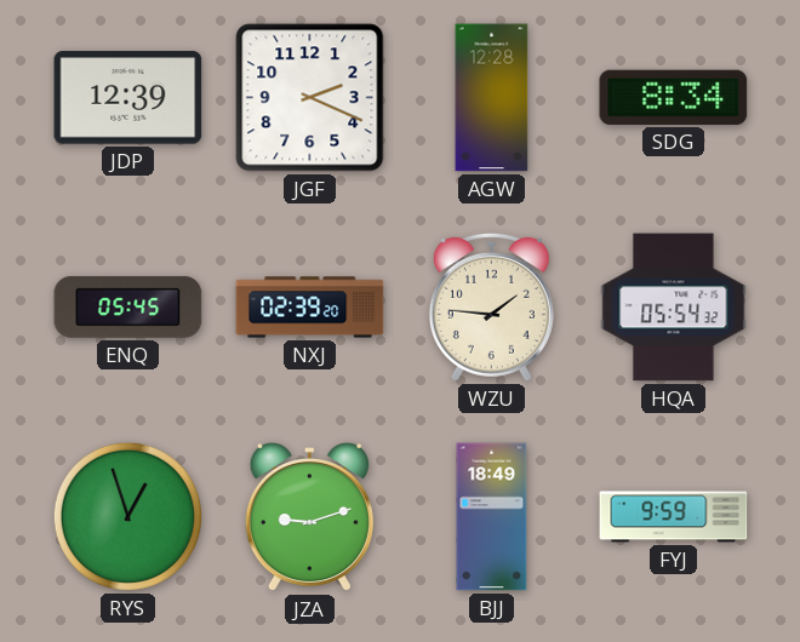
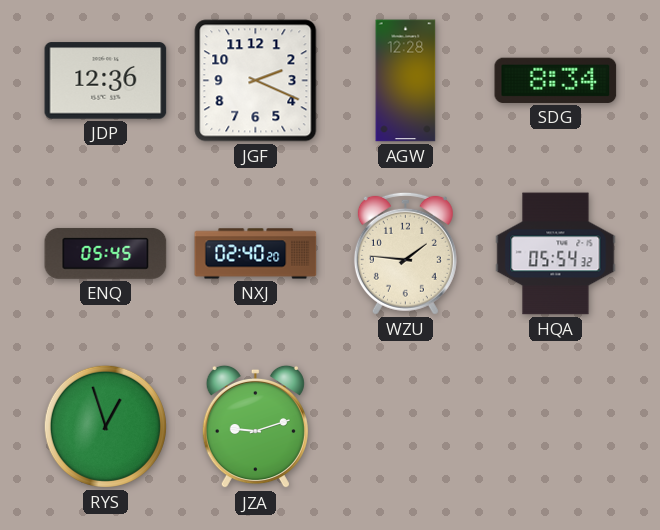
JDP: 12:39 -> 12:36
NXJ: 02:39 -> 02:40
BJJ: 18:49 -> none
FYJ: 9:59 -> none
